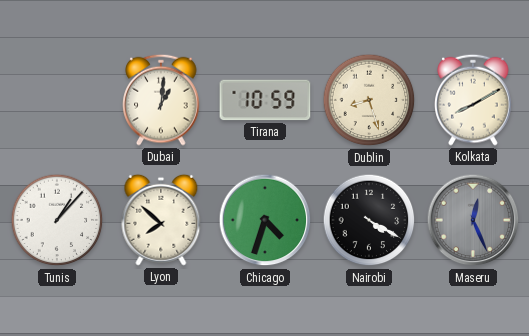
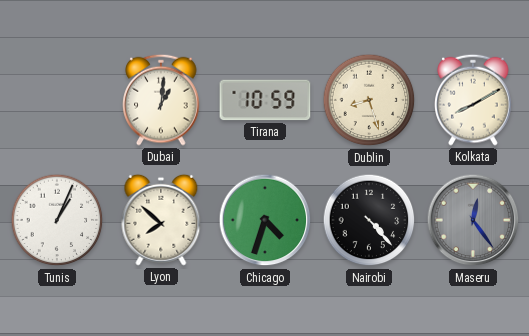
Tunis: 1:07 -> 1:04
Nairobi: 4:20 -> 4:23
Maseru: 12:26 -> 12:24
